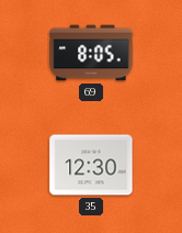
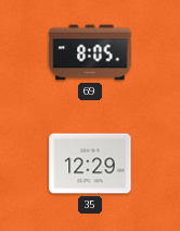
35: 12:30 -> 12:29
